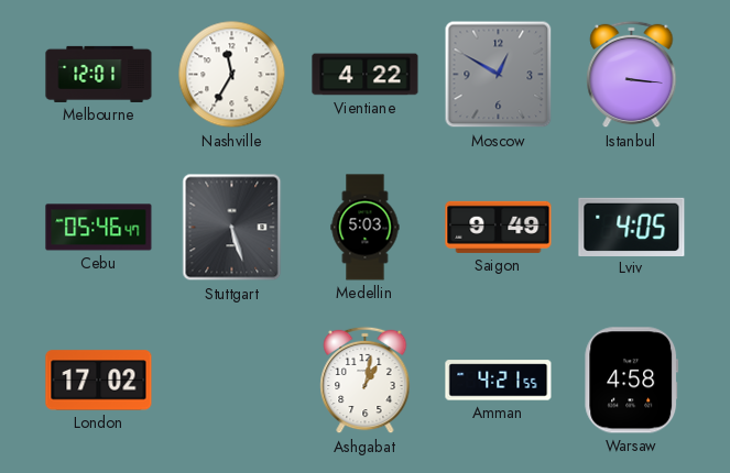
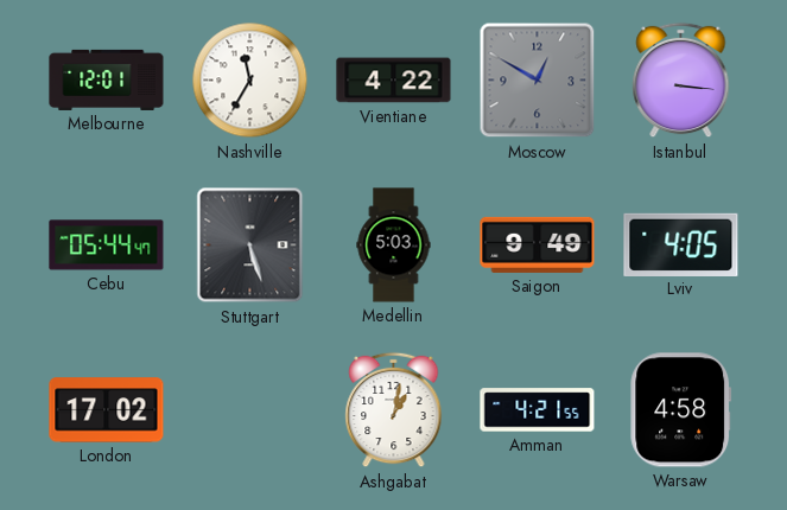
Cebu: 05:46 -> 05:44
